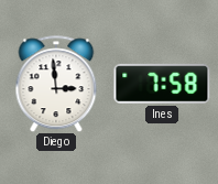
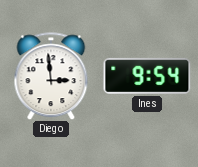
Ines: 7:58 -> 9:54
